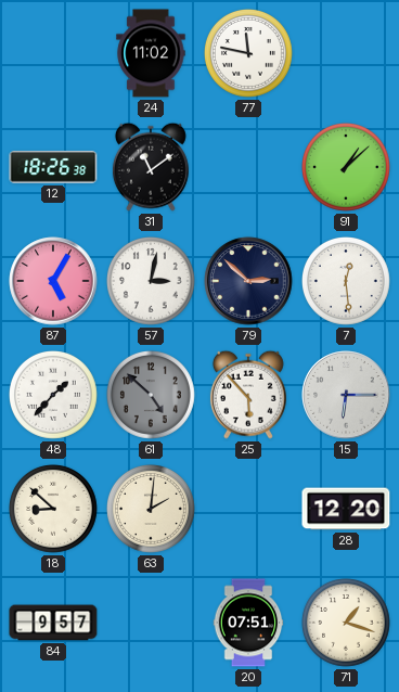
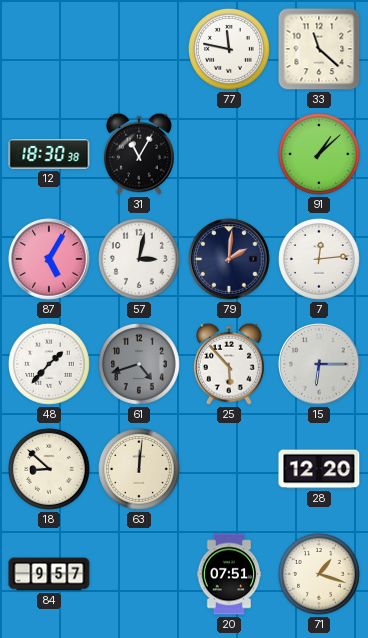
24: 11:02 -> none
33: none -> 11:22
12: 18:26 -> 18:30
31: 11:09 -> 11:05
79: 2:52 -> 2:01
7: 12:29 -> 12:14
61: 4:52 -> 4:42
63: 2:01 -> 12:01
